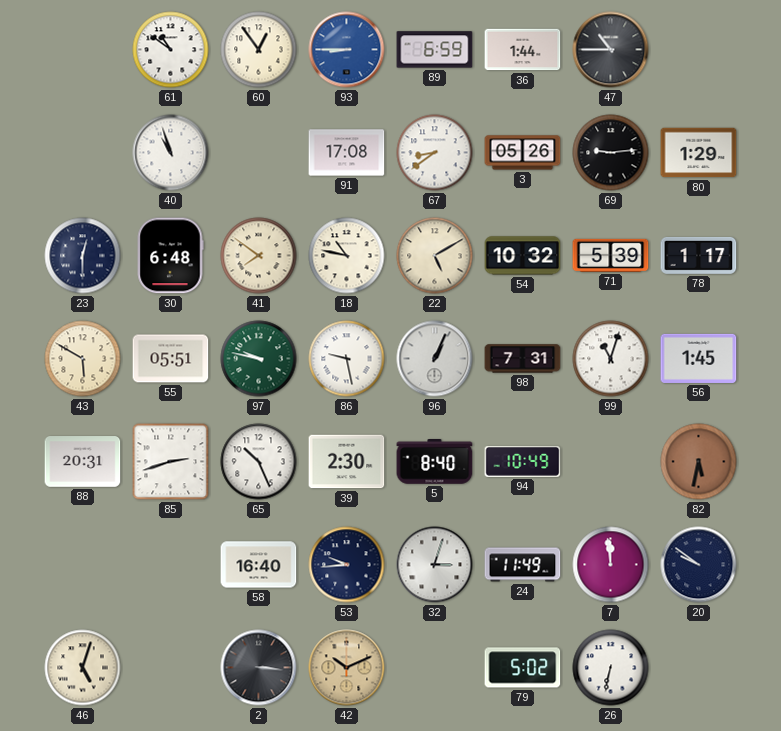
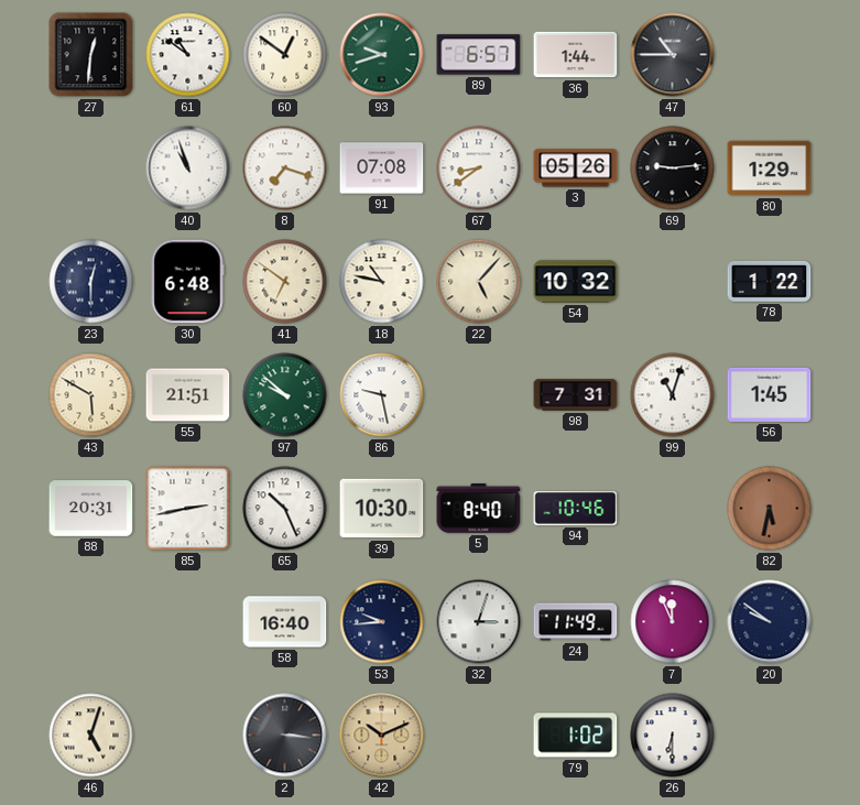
27: none -> 12:31
60: 12:54 -> 12:51
93: 8:45 -> 9:42
93 dial: blue -> green
89: 6:59 -> 6:57
8: none -> 7:18
91: 17:08 -> 07:08
41: 7:51 -> 6:51
22: 5:10 -> 5:07
71: 5:39 -> none
78: 1:17 -> 1:22
55: 05:51 -> 21:51
97: 9:47 -> 9:52
96: 1:04 -> none
85: 2:42 -> 2:43
39: 2:30 -> 10:30
94: 10:49 -> 10:46
7: 11:59 -> 11:56
79: 5:02 -> 1:02
26: 6:32 -> 6:30
